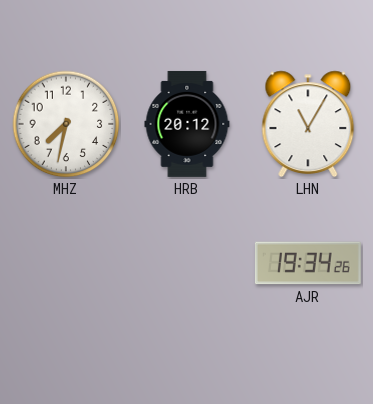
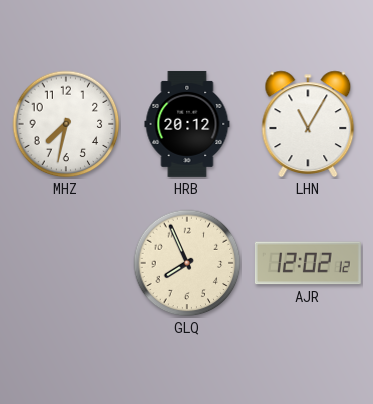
GLQ: none -> 7:56
AJR: 19:34 -> 12:02
